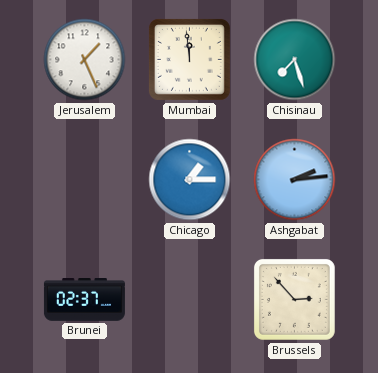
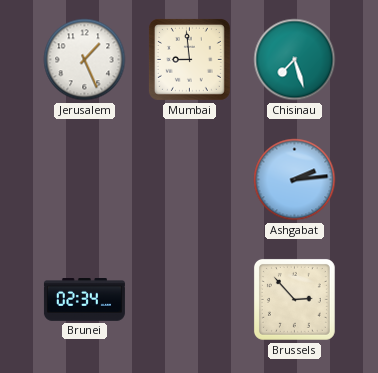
Mumbai: 11:59 -> 8:59
Chicago: 1:15 -> none
Brunei: 02:37 -> 02:34
